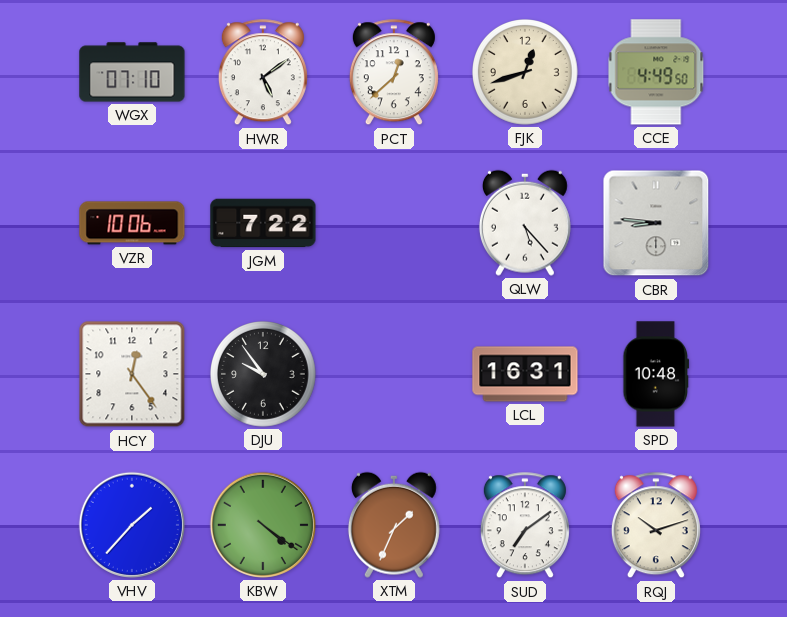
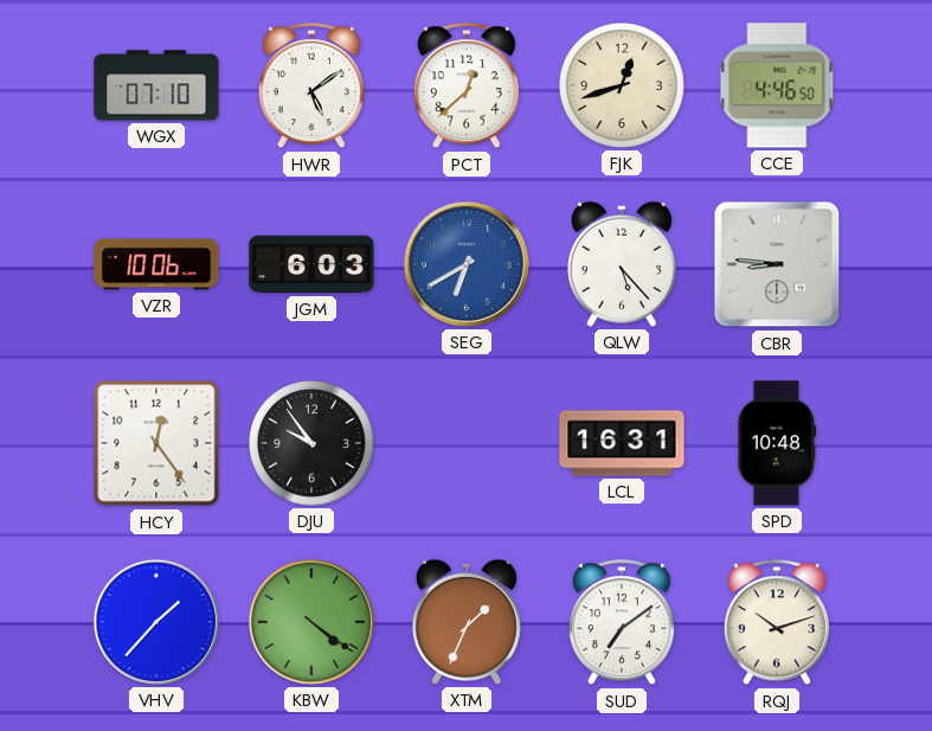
CCE: 4:49 -> 4:46
JGM: 7:22 -> 6:03
SEG: none -> 6:40
